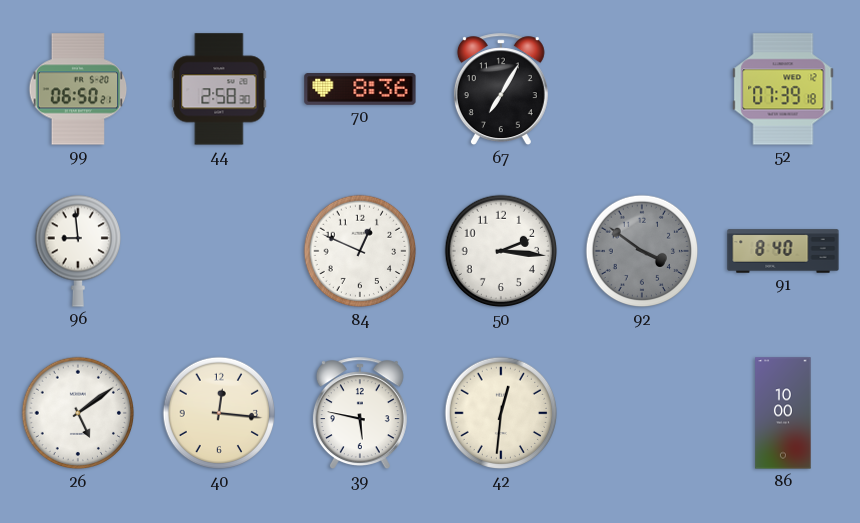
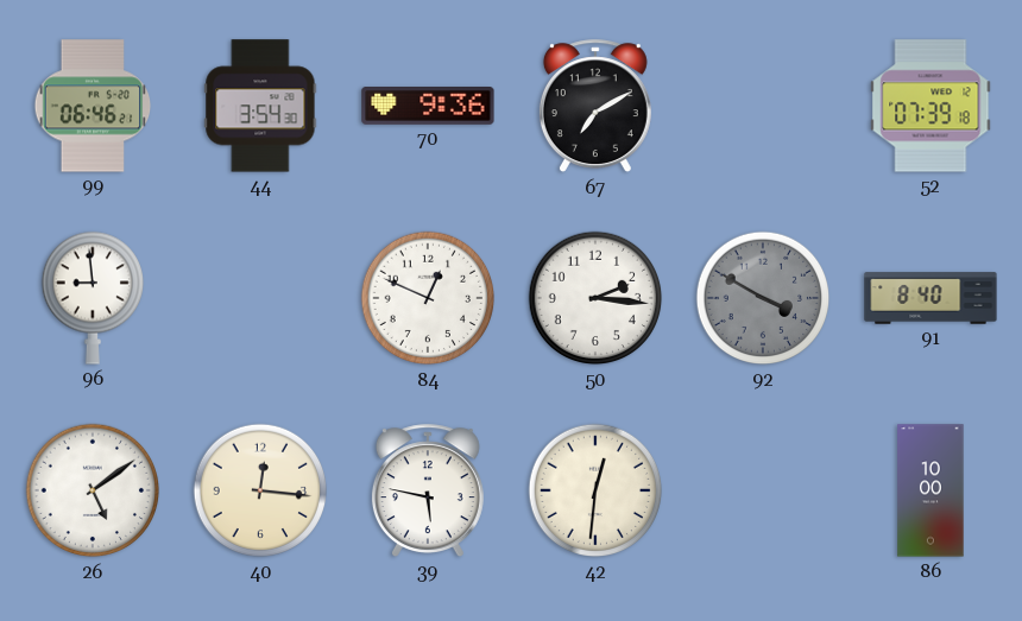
99: 06:50 -> 06:46
44: 2:58 -> 3:54
70: 8:36 -> 9:36
67: 7:05 -> 7:10
92: 3:51 -> 3:50
